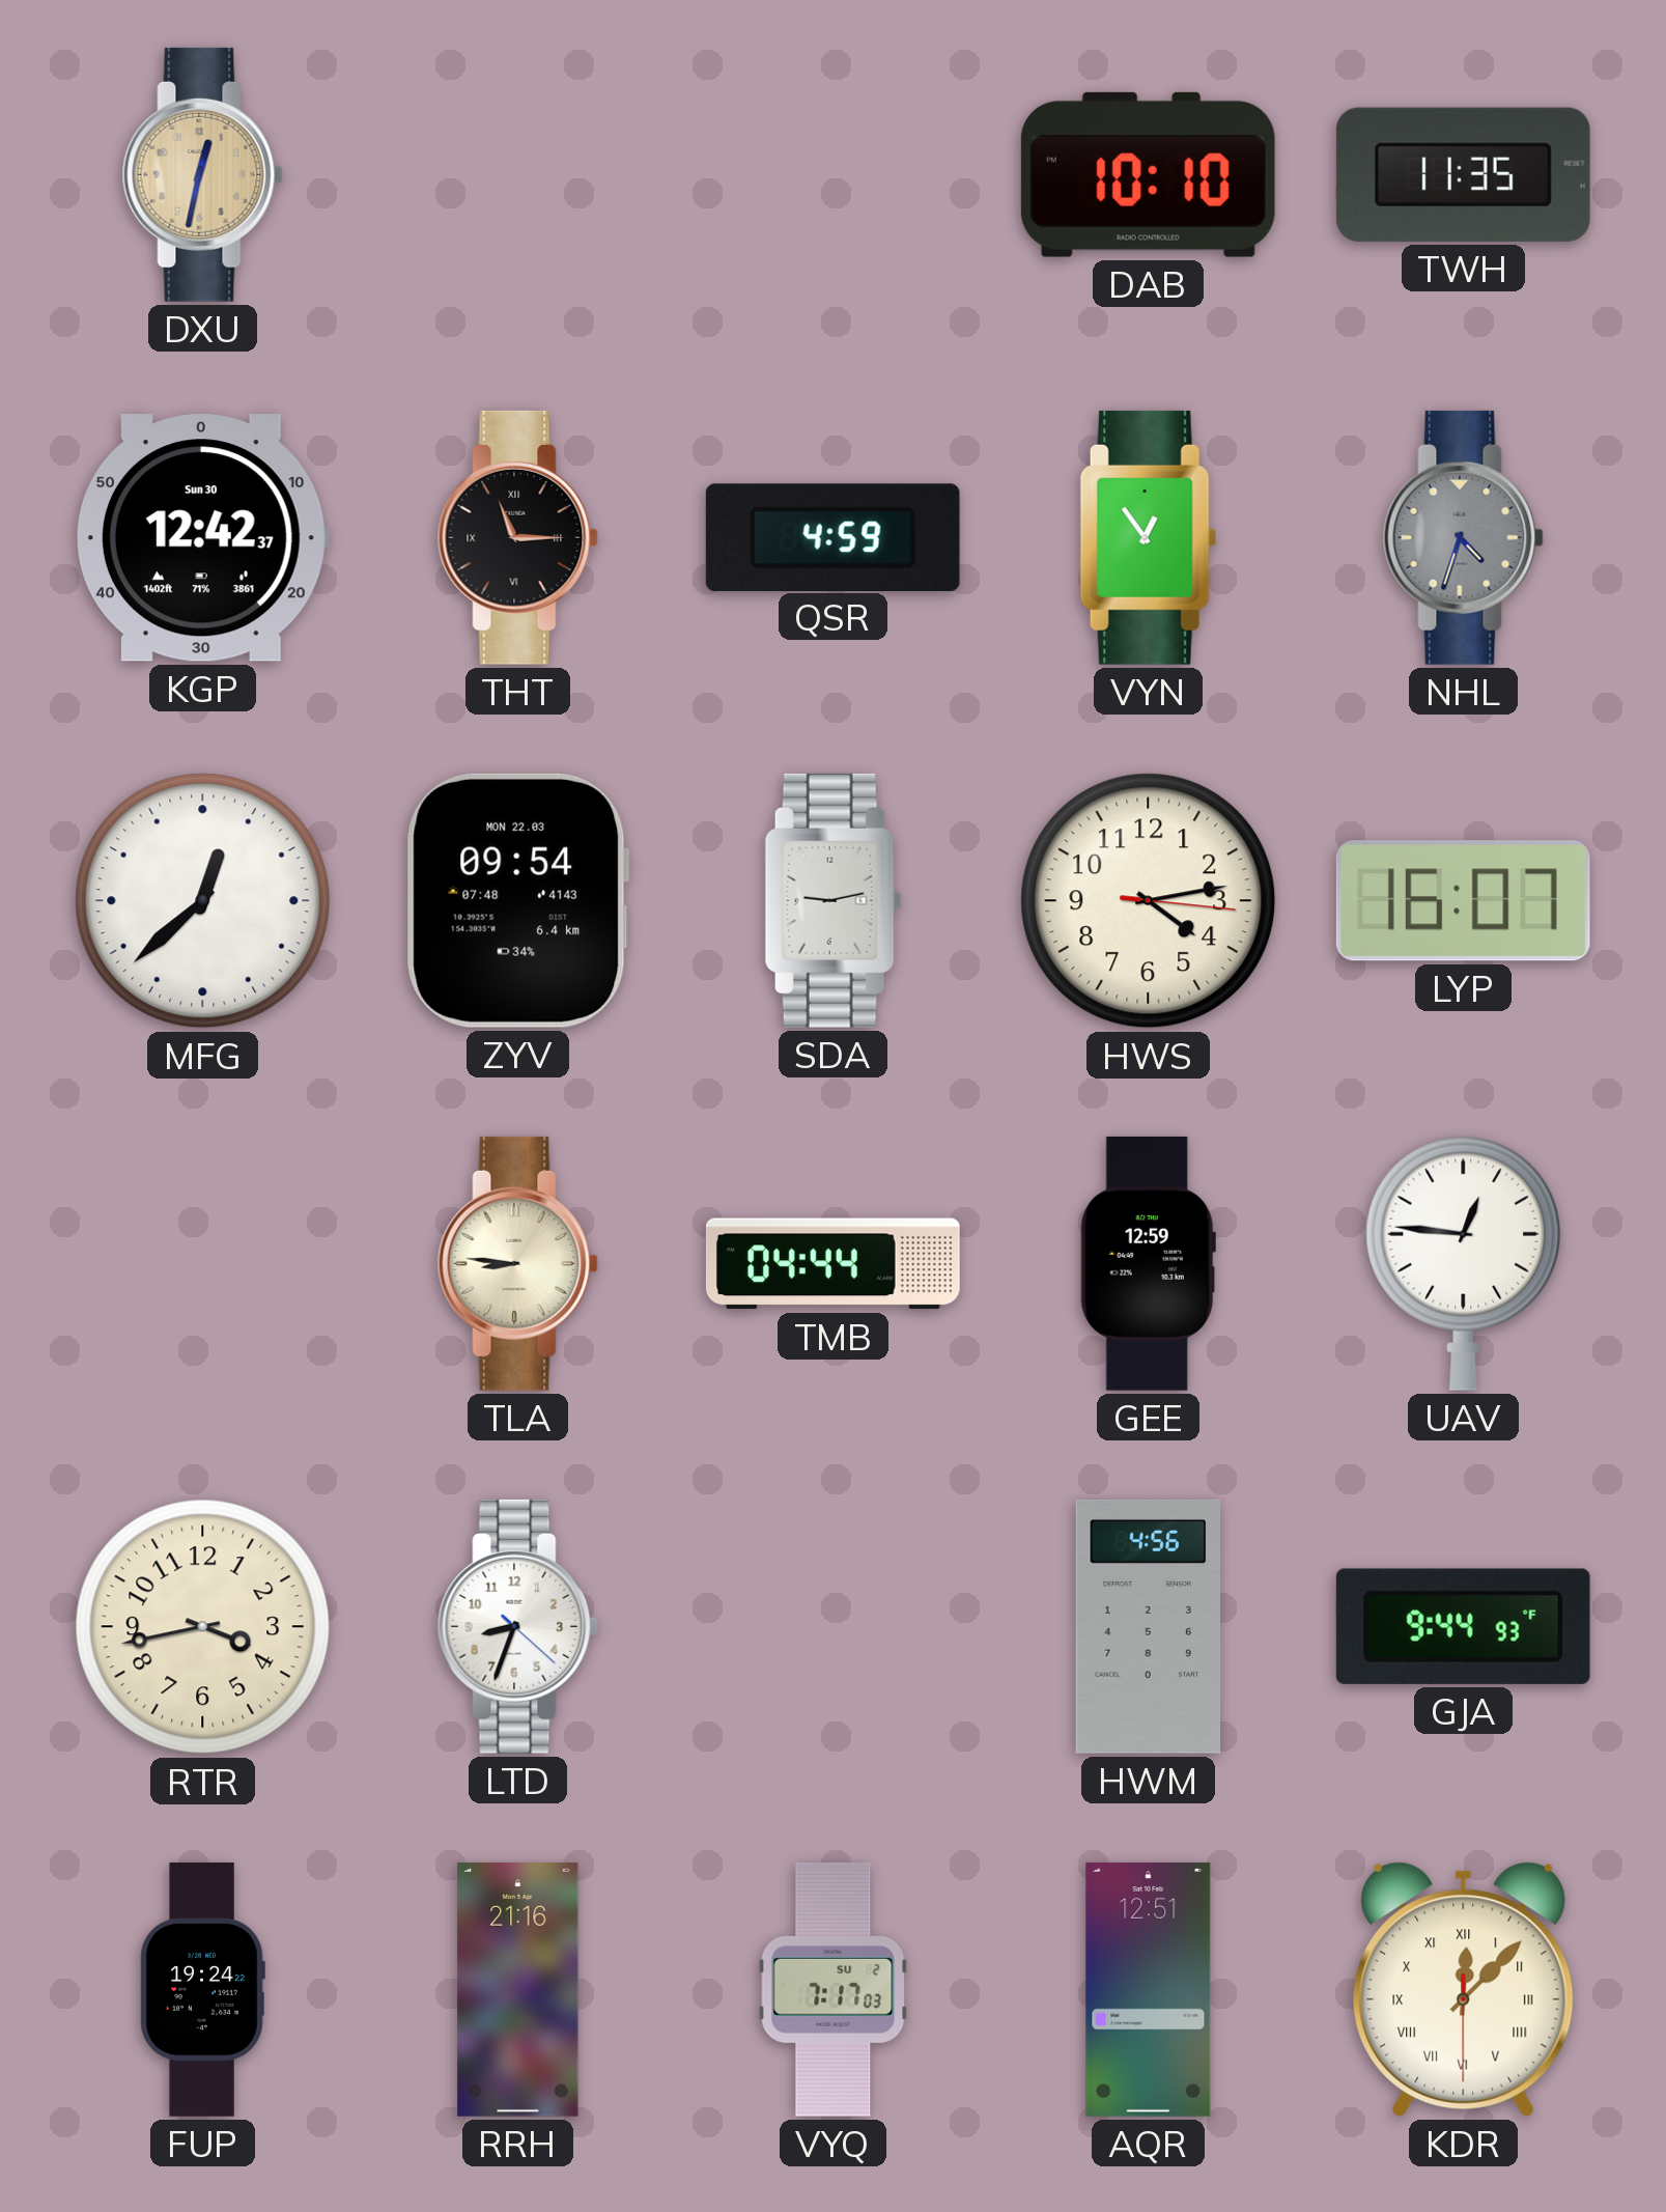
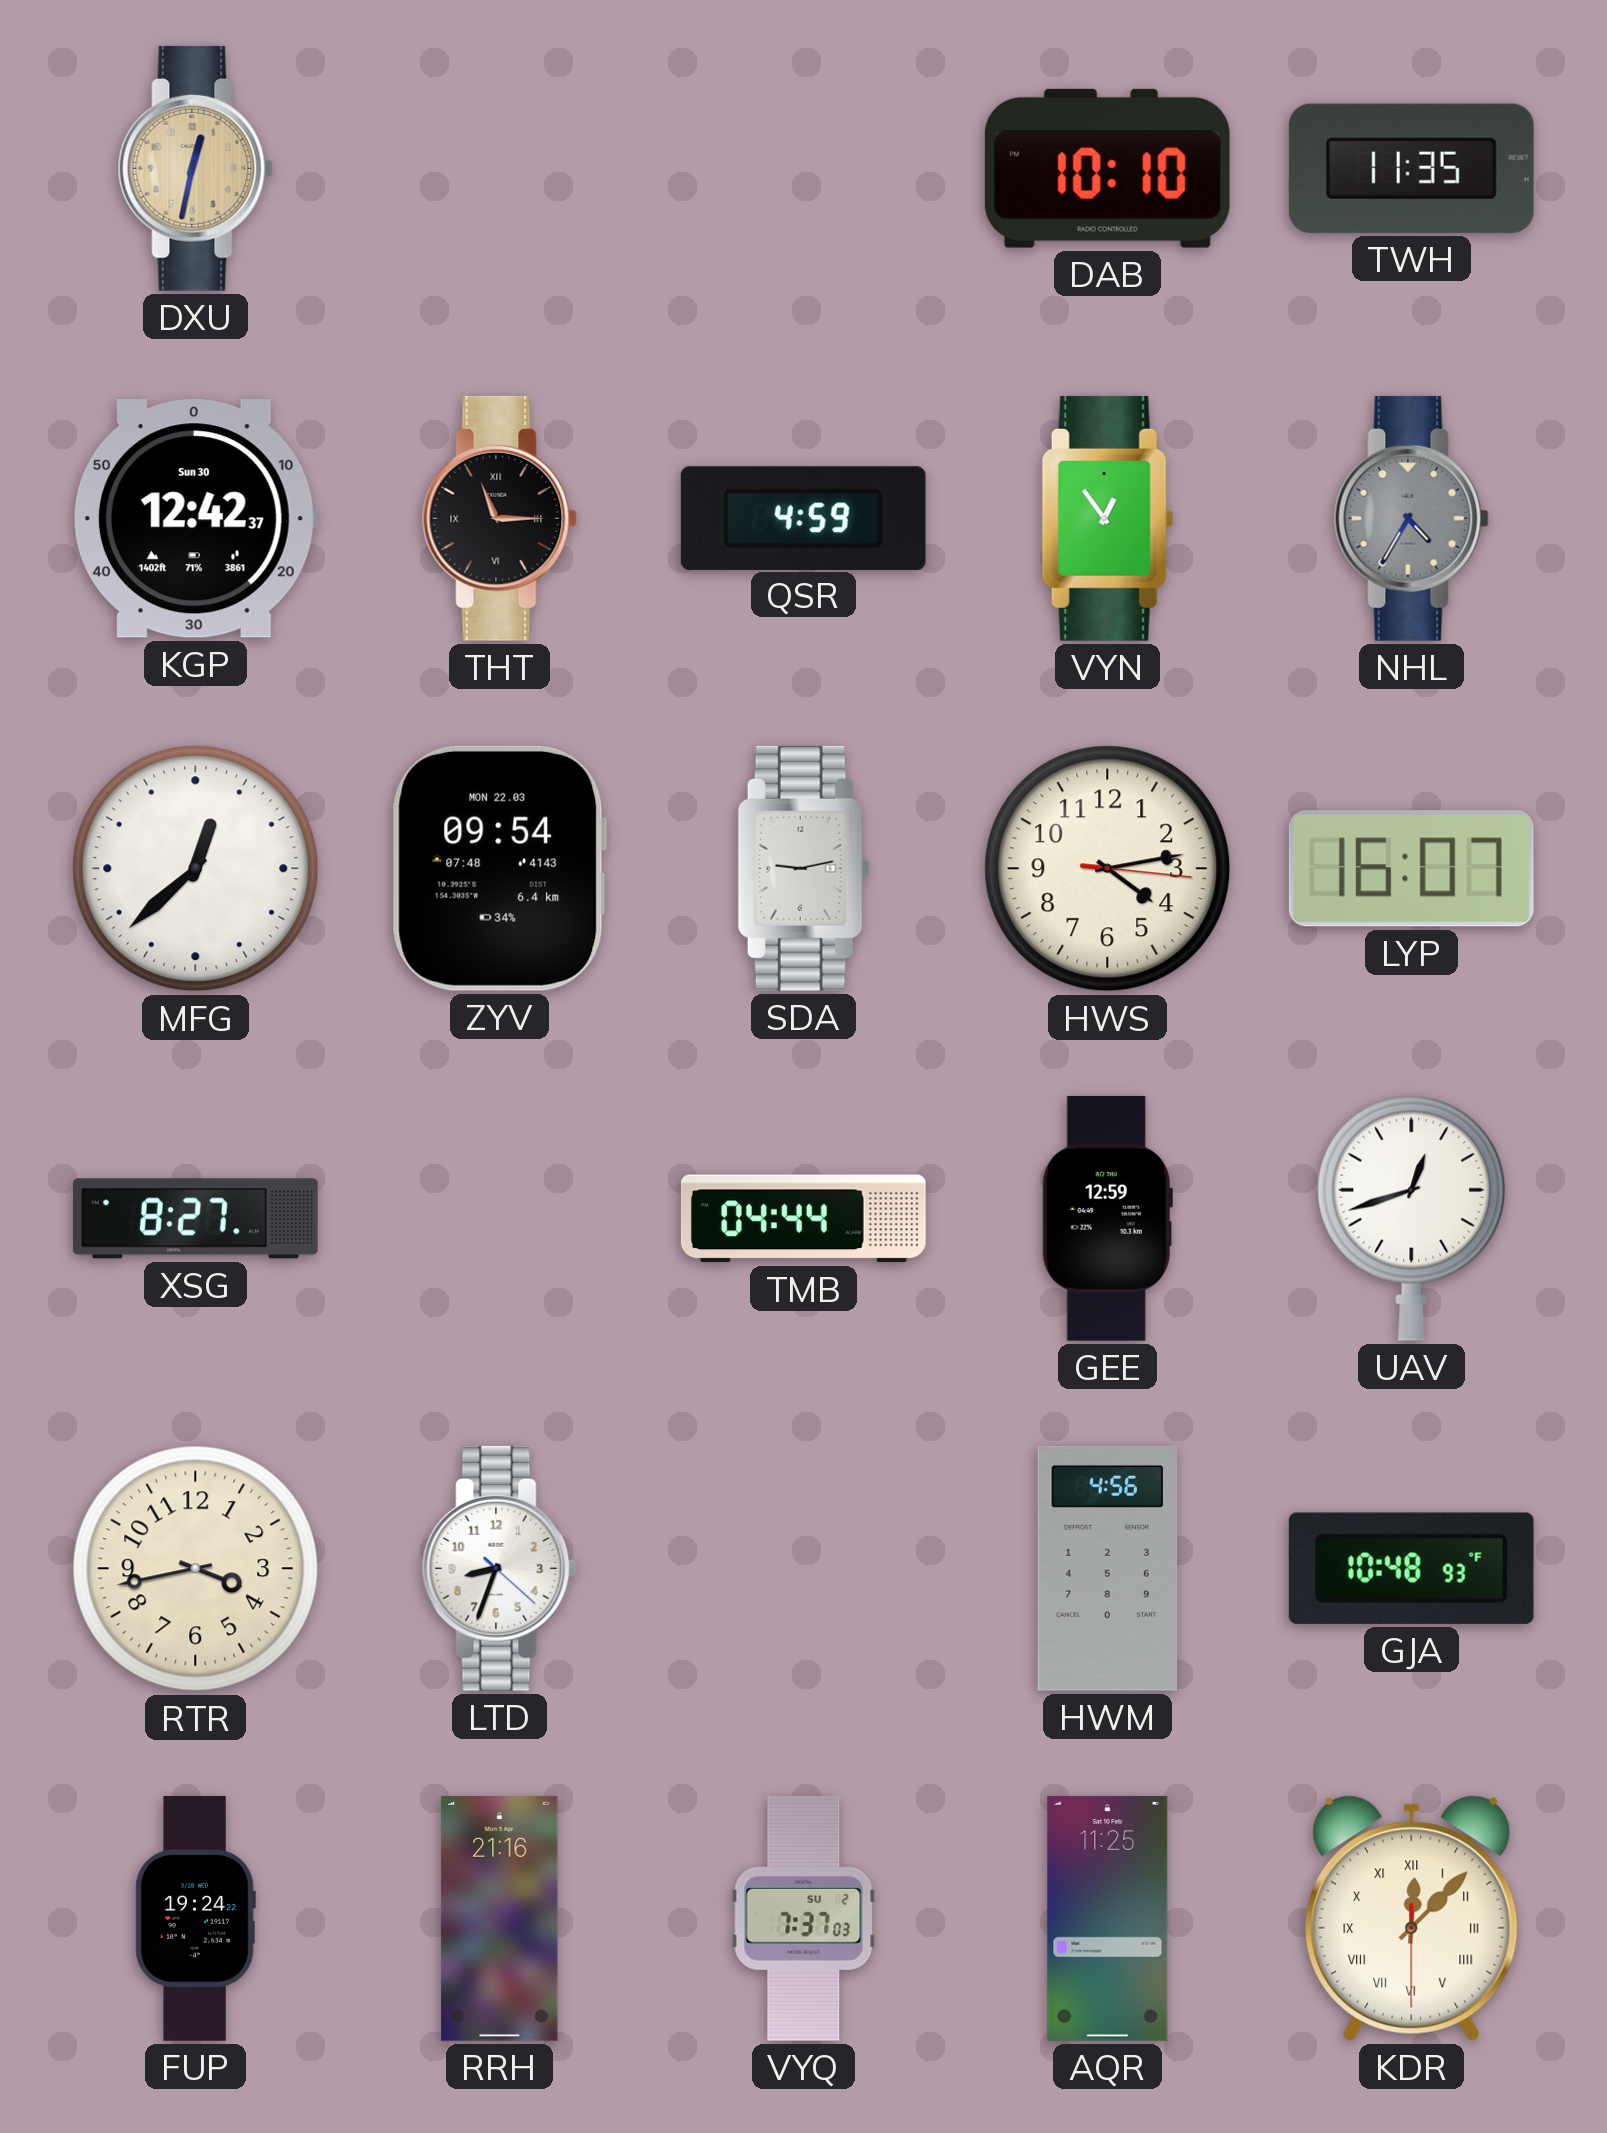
NHL: 4:33 -> 4:35
XSG: none -> 8:27
TLA: 8:46 -> none
UAV: 12:46 -> 12:42
GJA: 9:44 -> 10:48
VYQ: 7:17 -> 7:37
AQR: 12:51 -> 11:25
